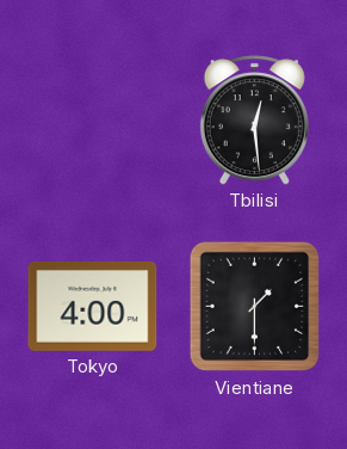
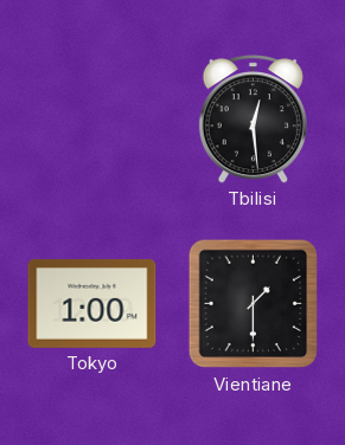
Tokyo: 4:00 -> 1:00
